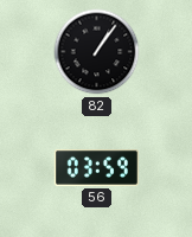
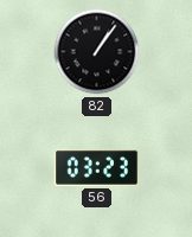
56: 03:59 -> 03:23
